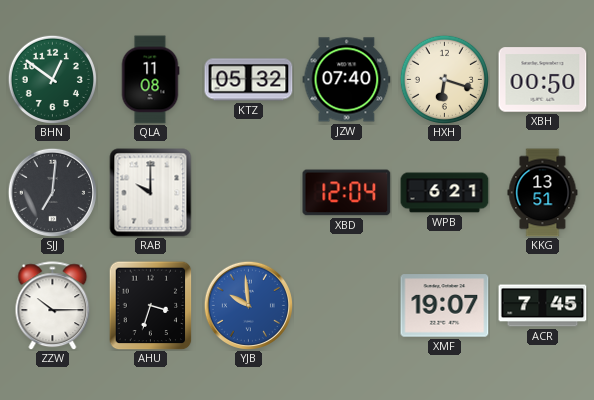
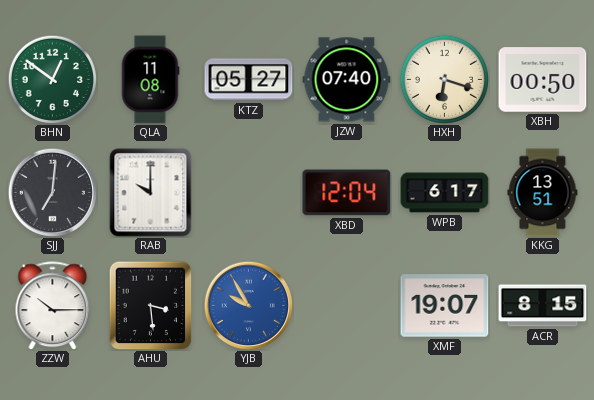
KTZ: 05:32 -> 05:27
WPB: 6:21 -> 6:17
AHU: 3:33 -> 3:29
YJB: 9:59 -> 9:55
ACR: 7:45 -> 8:15
